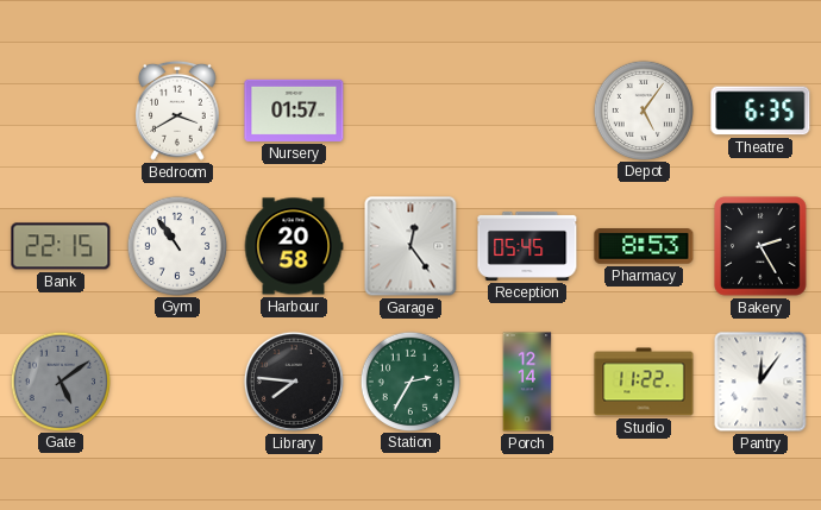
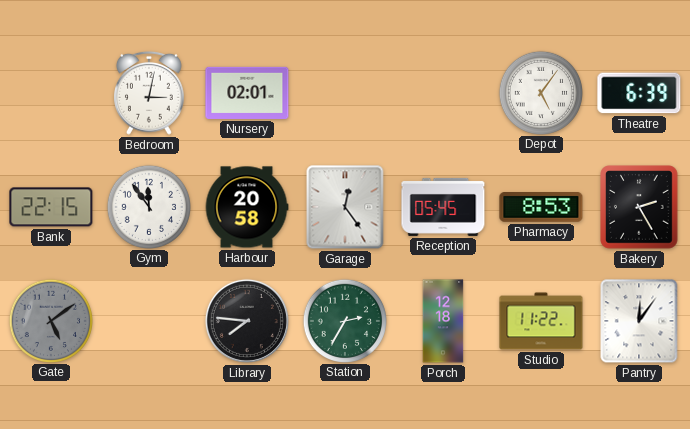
Bedroom: 3:40 -> 3:02
Nursery: 01:57 -> 02:01
Theatre: 6:35 -> 6:39
Gym: 10:54 -> 11:54
Porch: 12:14 -> 12:18
